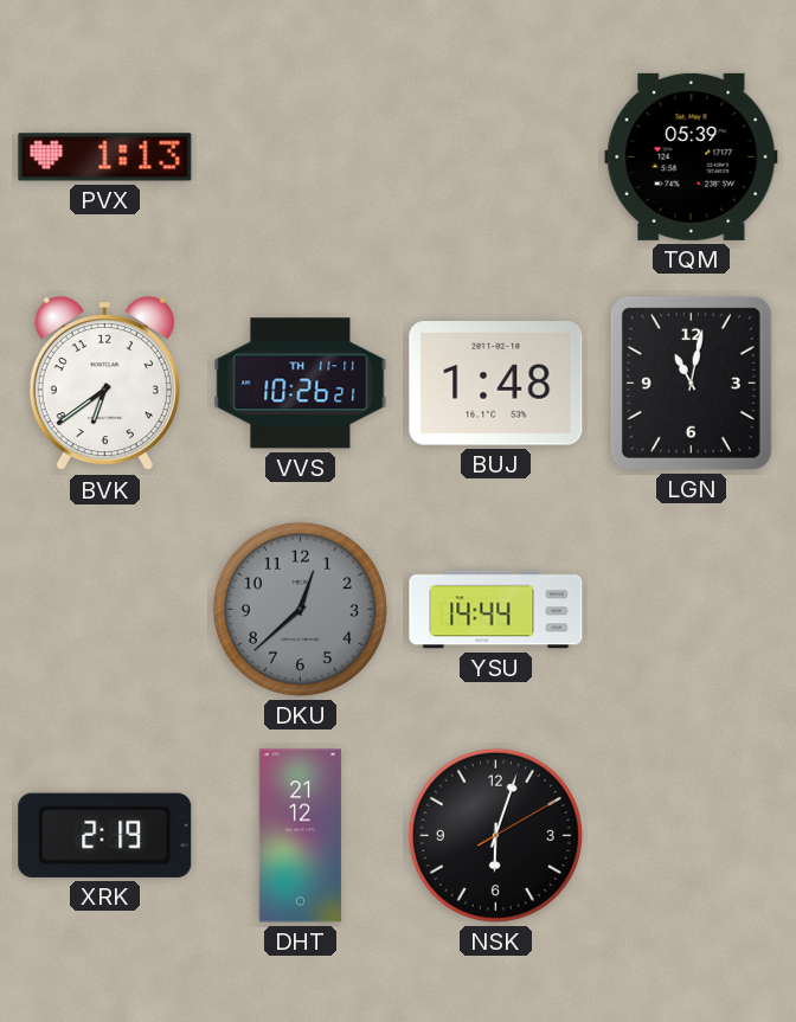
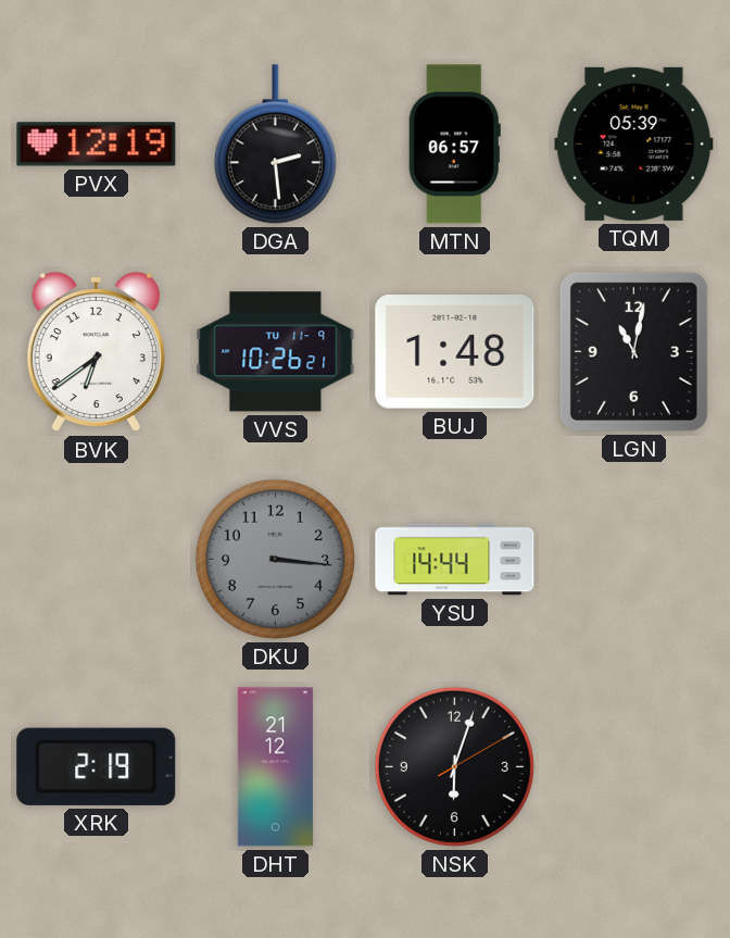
PVX: 1:13 -> 12:19
DGA: none -> 2:29
MTN: none -> 06:57
VVS date: TH 11-11 -> TU 11-9
DKU: 12:38 -> 3:16
